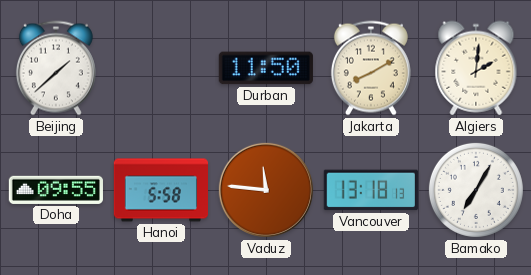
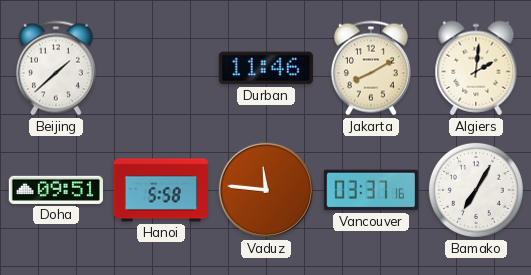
Durban: 11:50 -> 11:46
Doha: 09:55 -> 09:51
Vancouver: 13:18 -> 03:37
